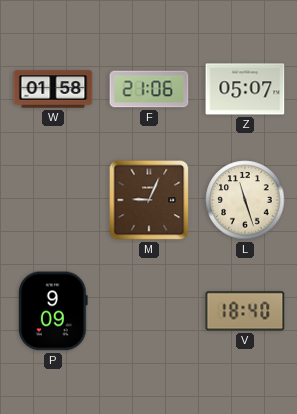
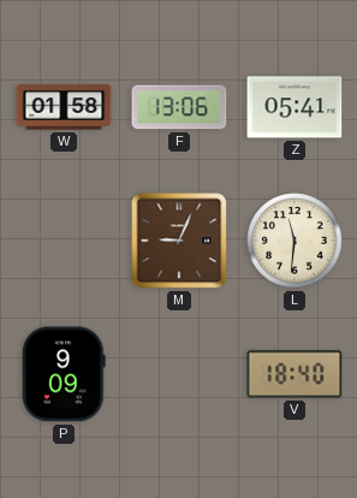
F: 21:06 -> 13:06
Z: 05:07 -> 05:41
L: 11:27 -> 11:31
